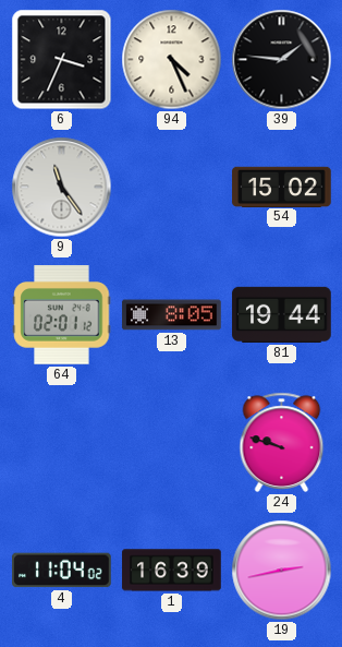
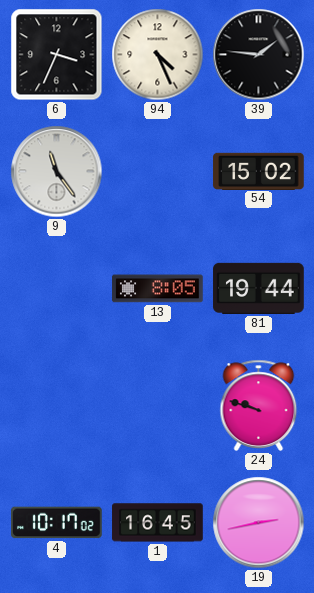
64: 02:01 -> none
4: 11:04 -> 10:17
1: 16:39 -> 16:45
